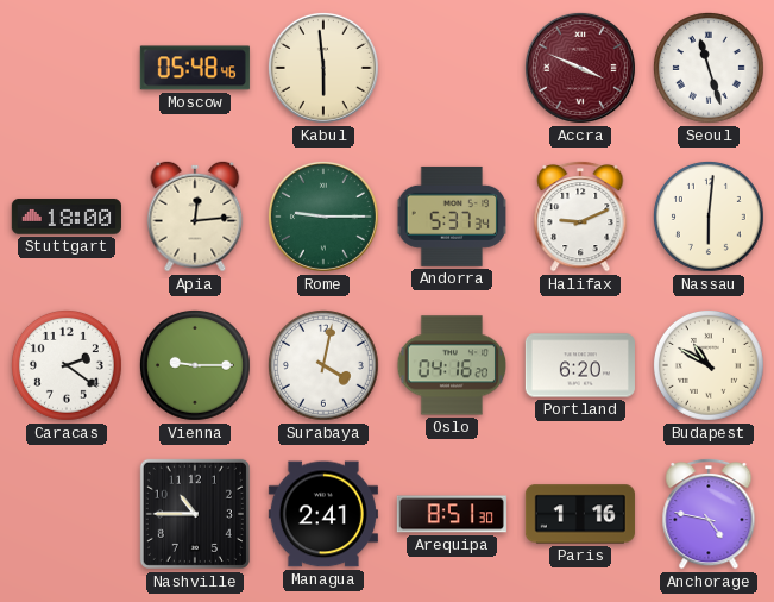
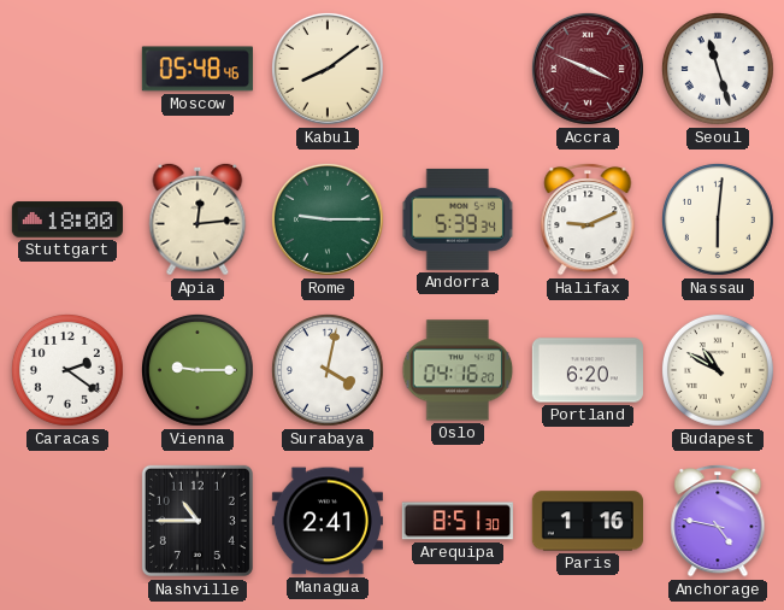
Kabul: 5:59 -> 8:09
Andorra: 5:37 -> 5:39
